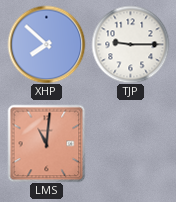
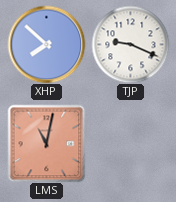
TJP: 9:15 -> 9:19
LMS: 11:01 -> 11:02
